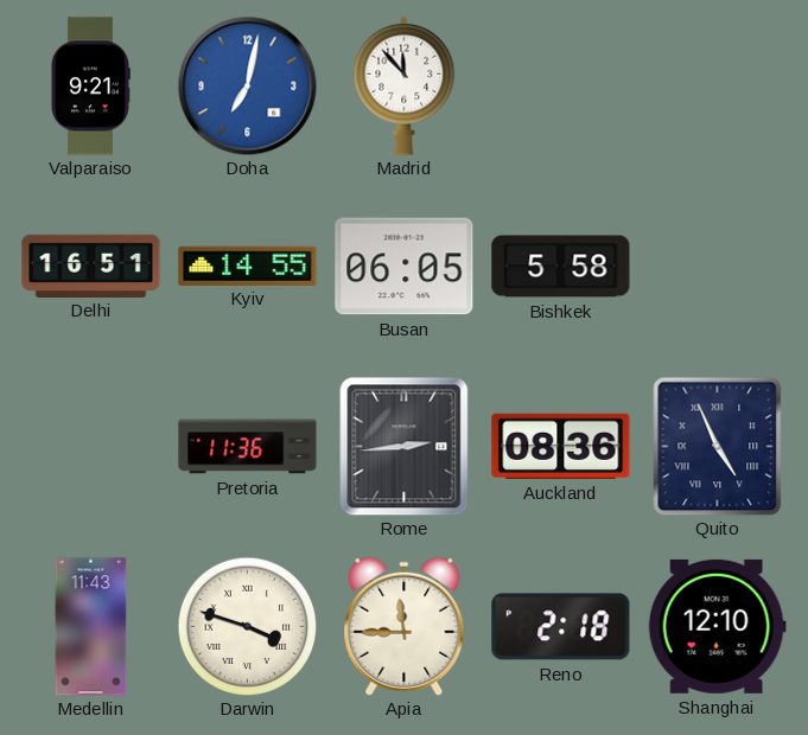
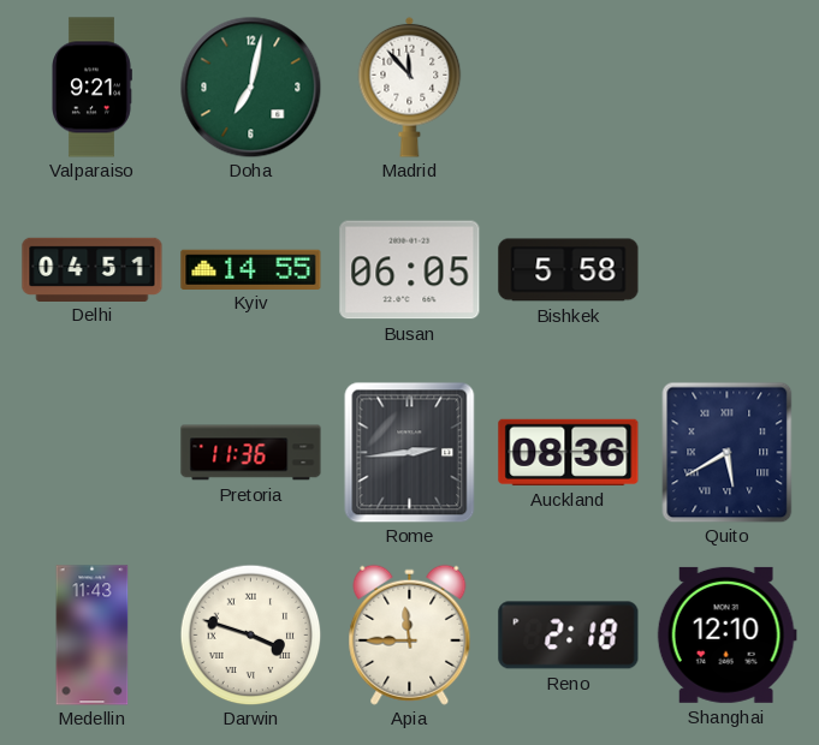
Doha dial: blue -> green
Delhi: 16:51 -> 04:51
Quito: 4:56 -> 5:40
